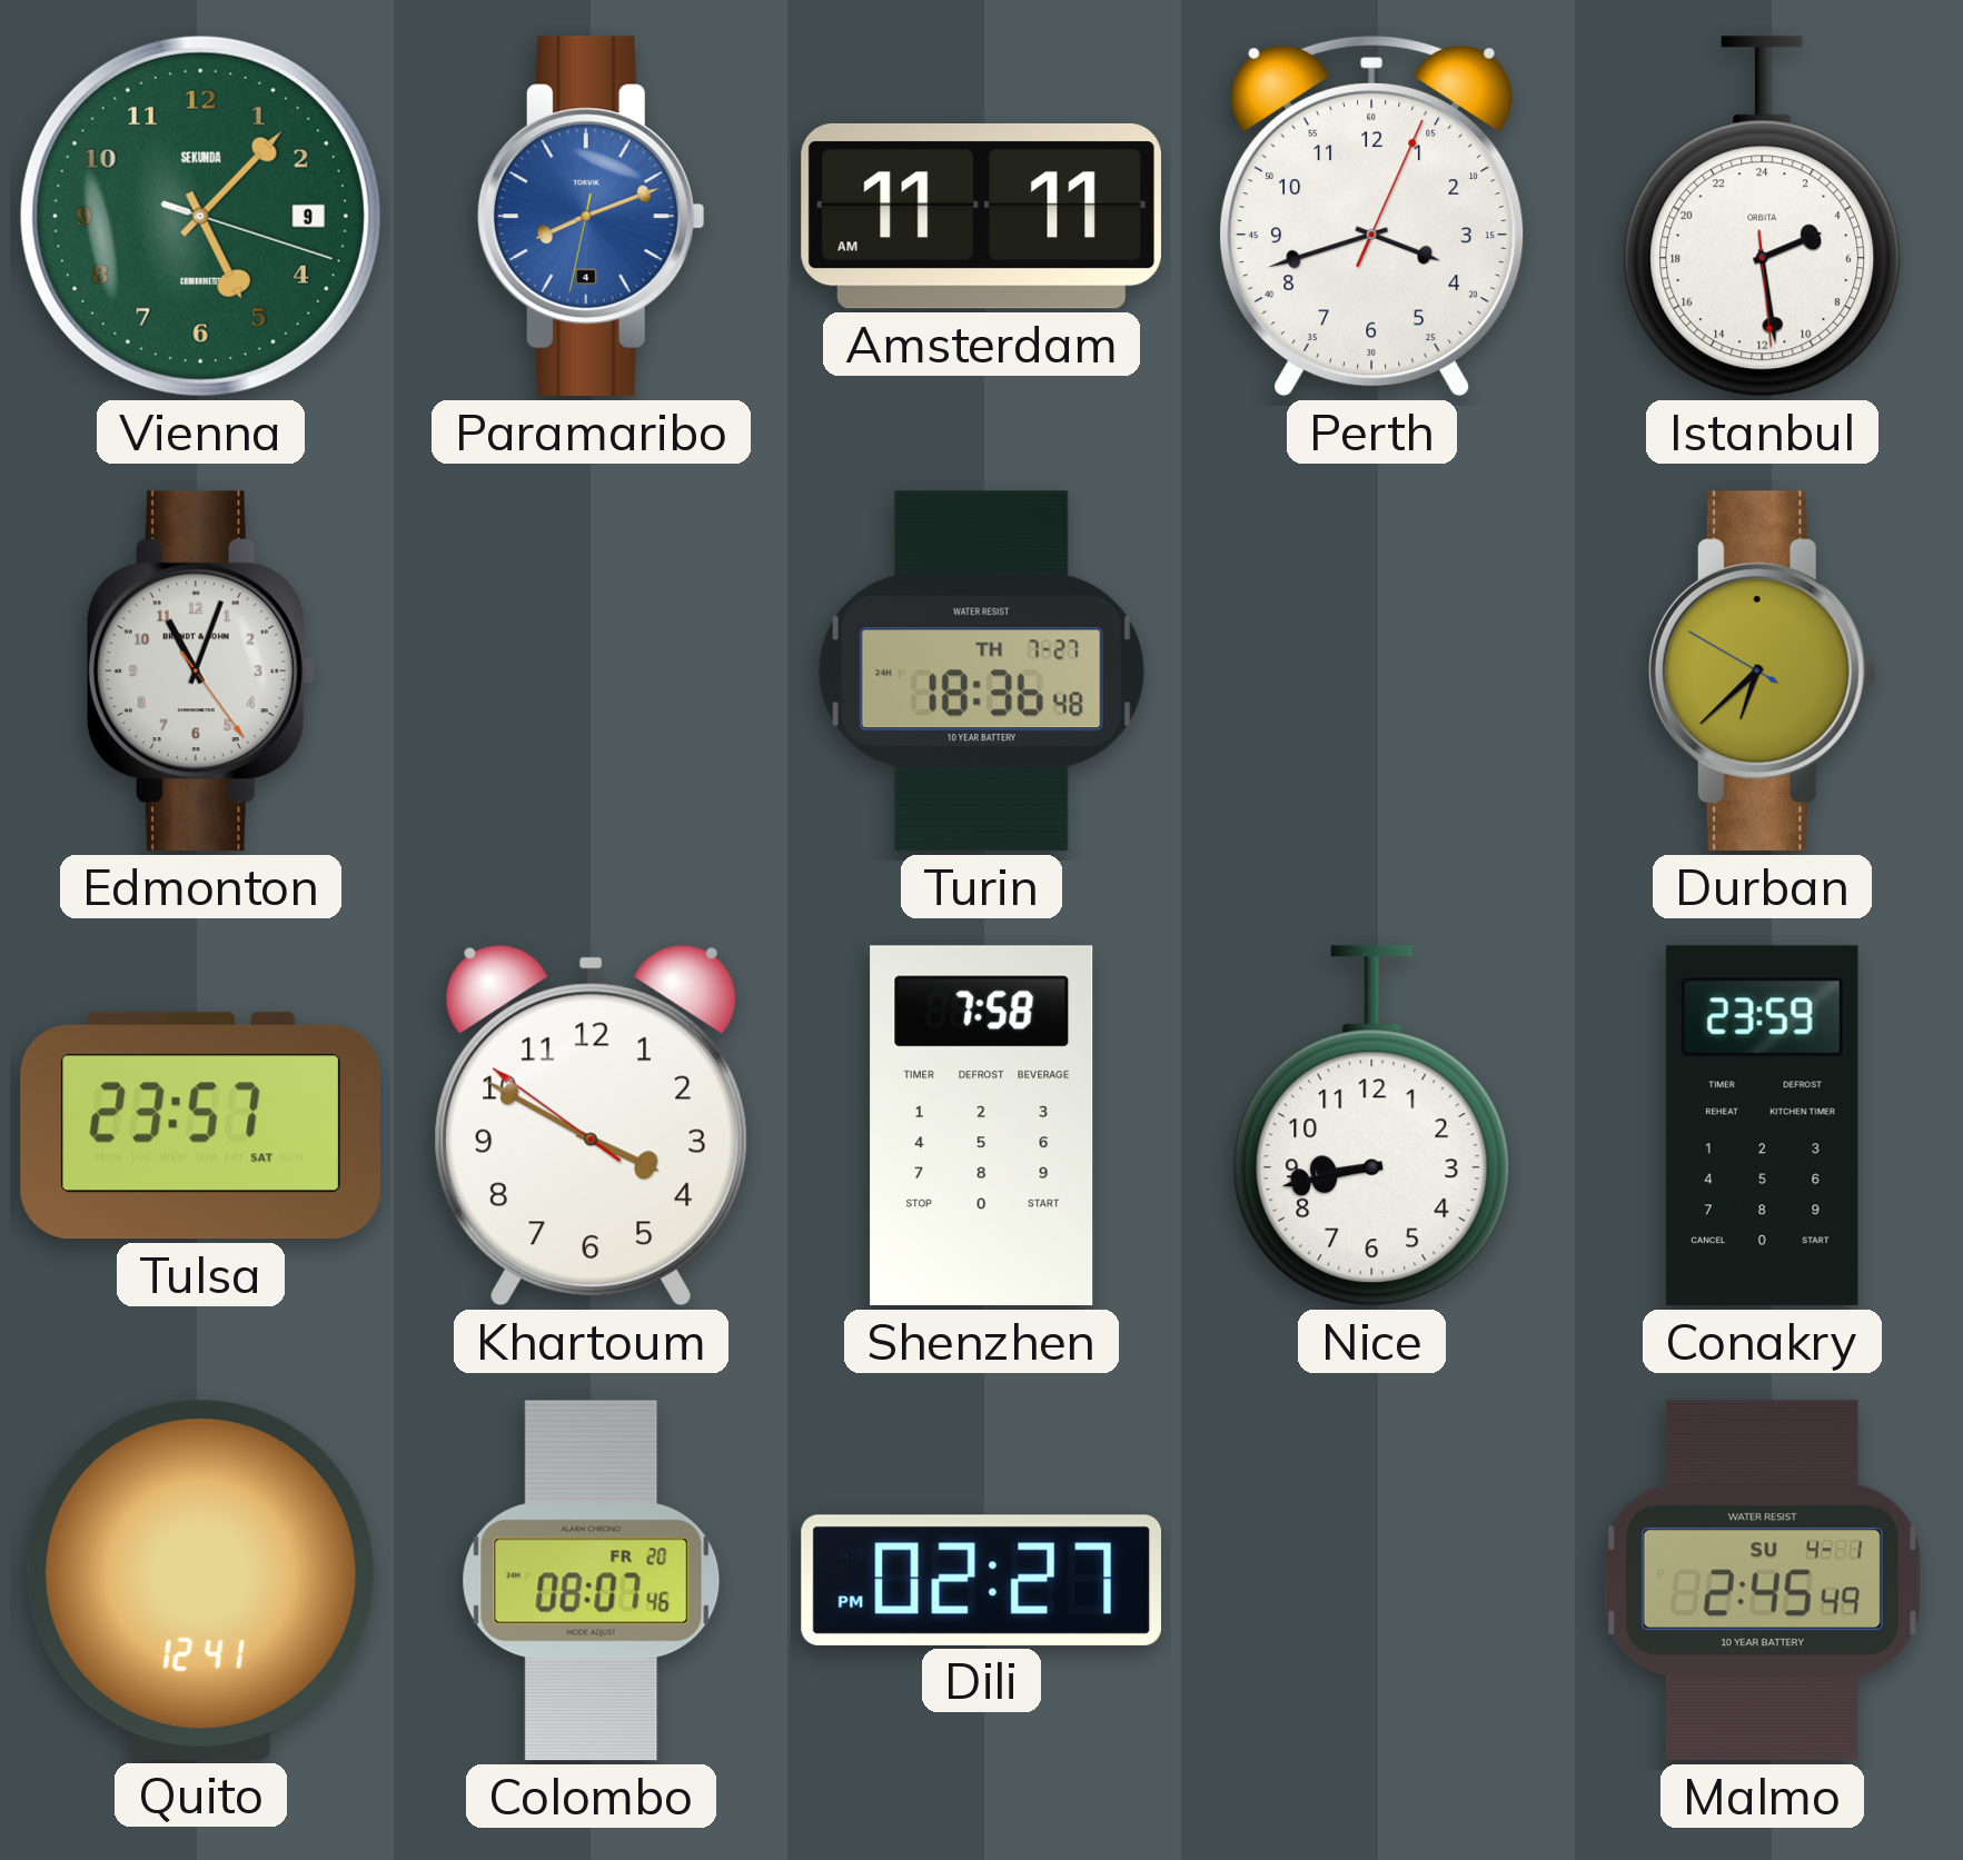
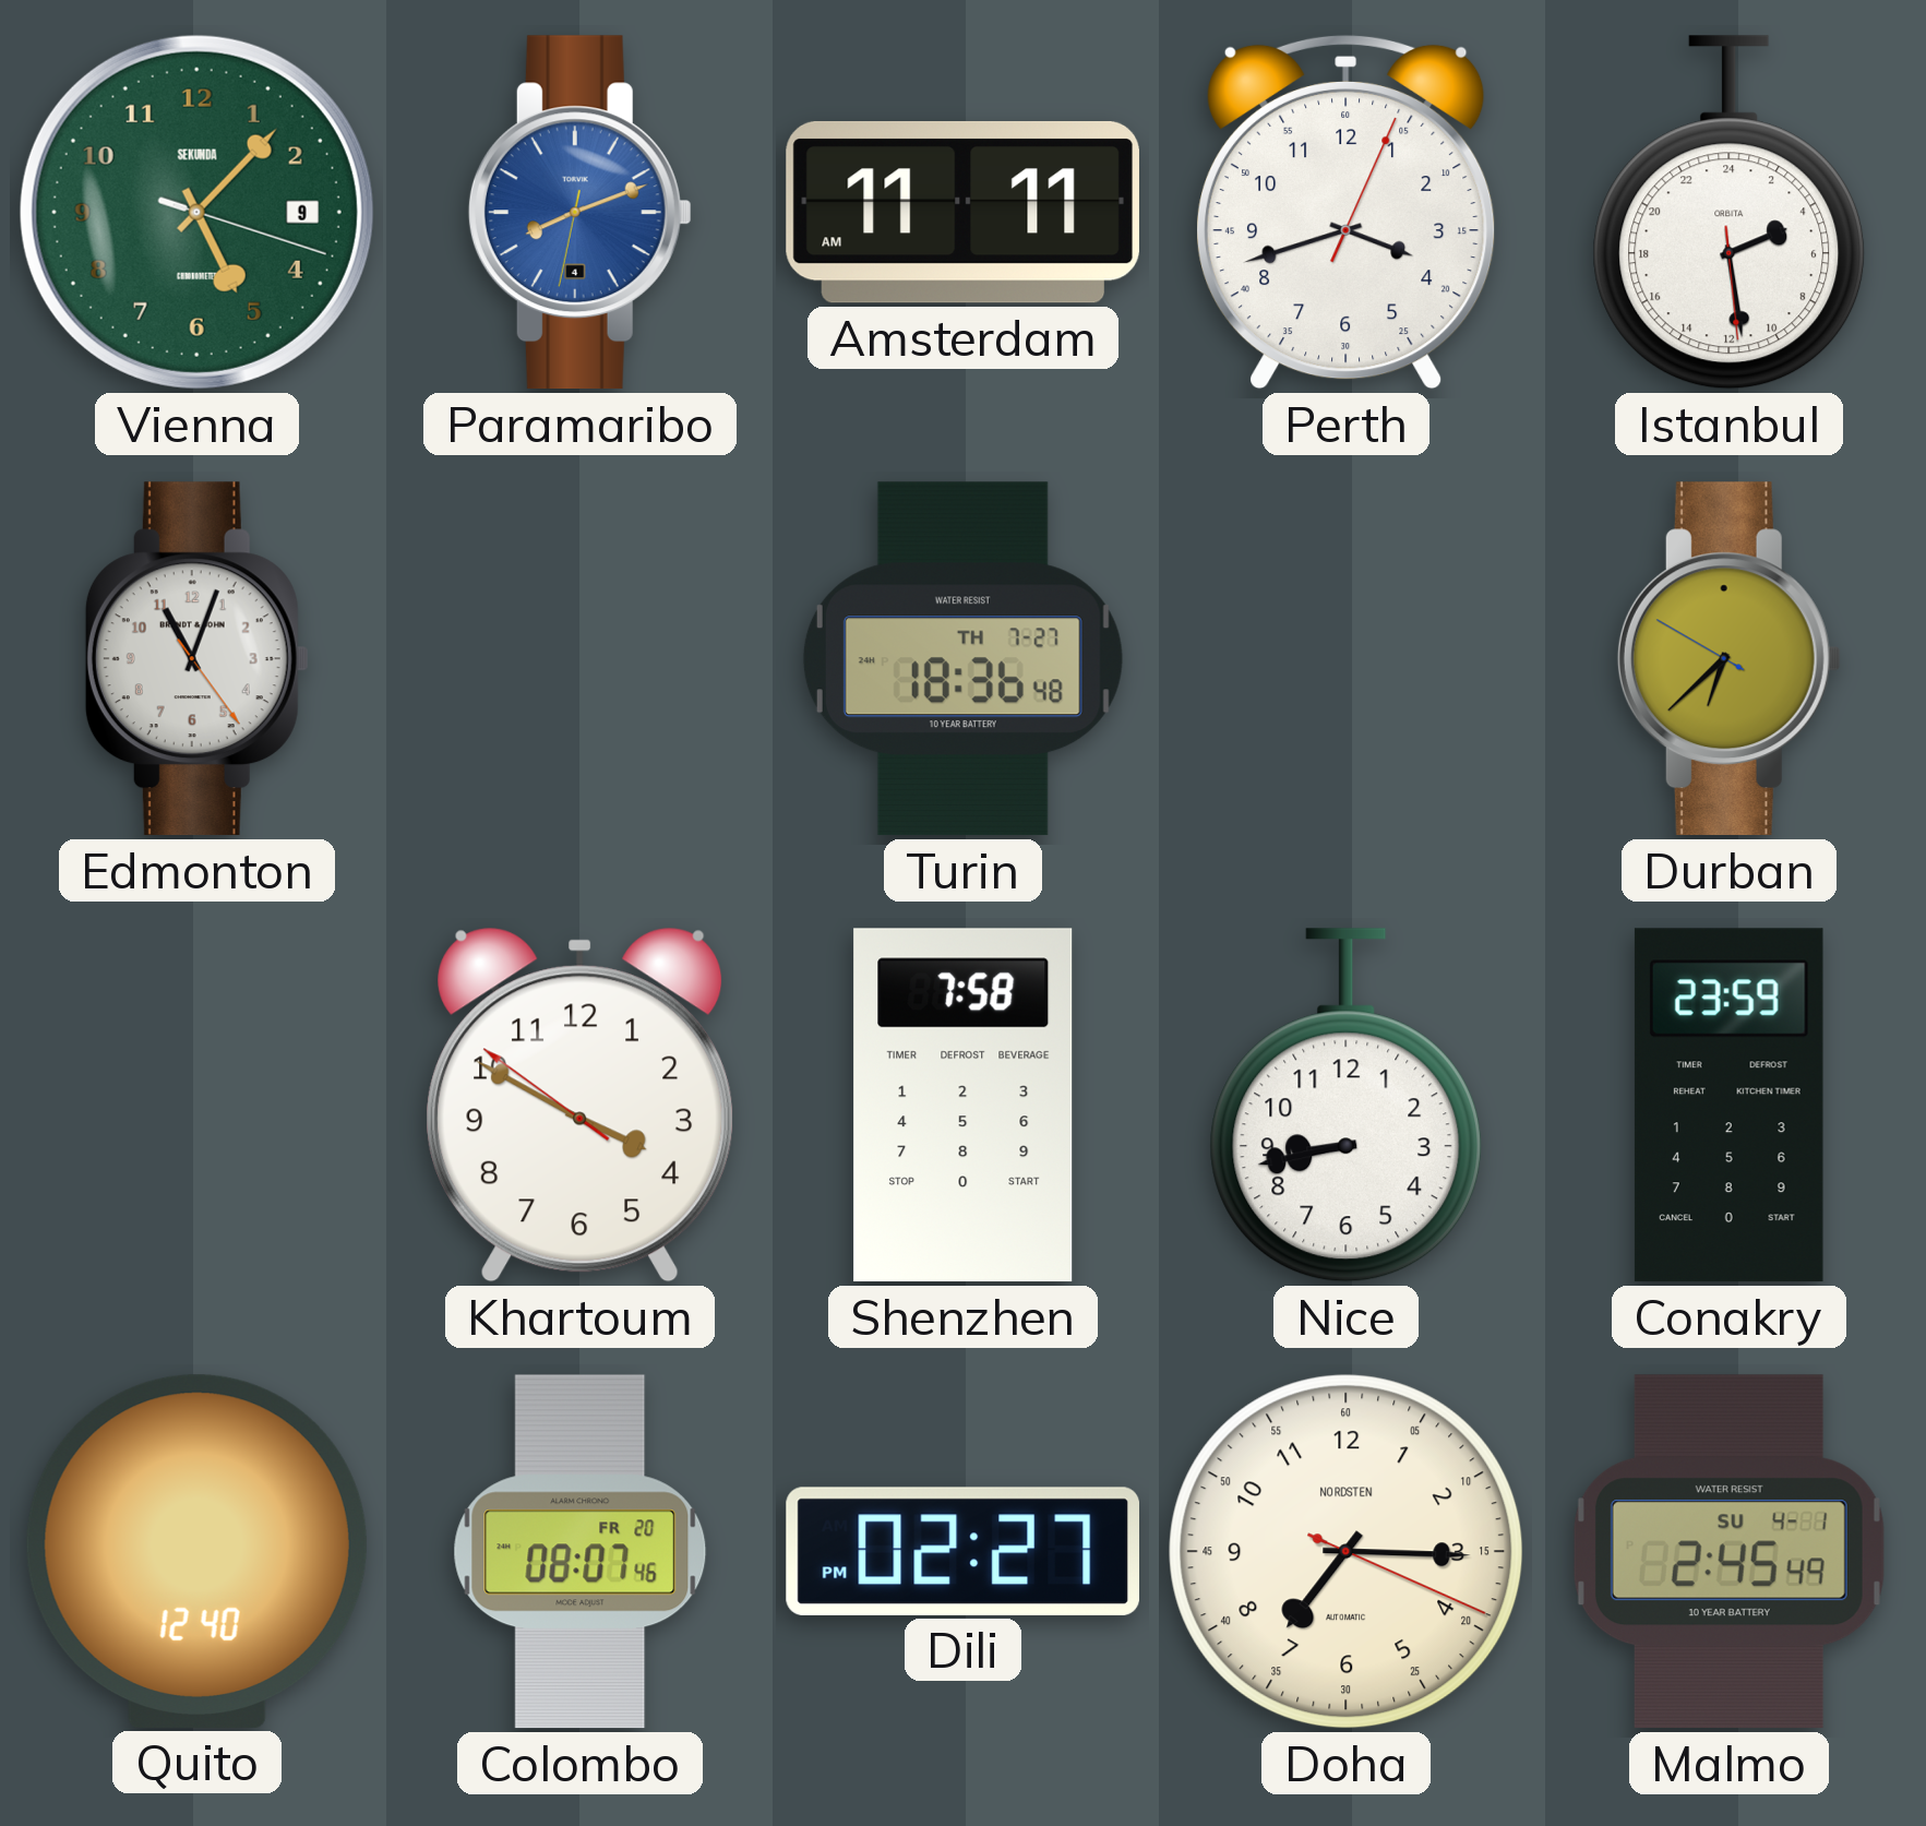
Tulsa: 23:57 -> none
Quito: 12:41 -> 12:40
Doha: none -> 7:15
